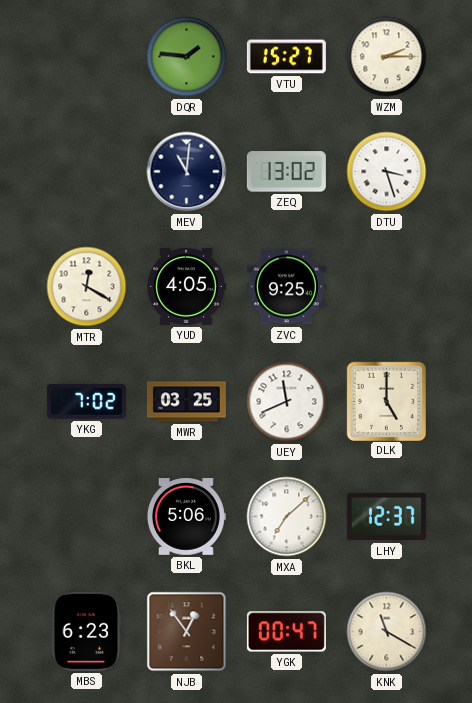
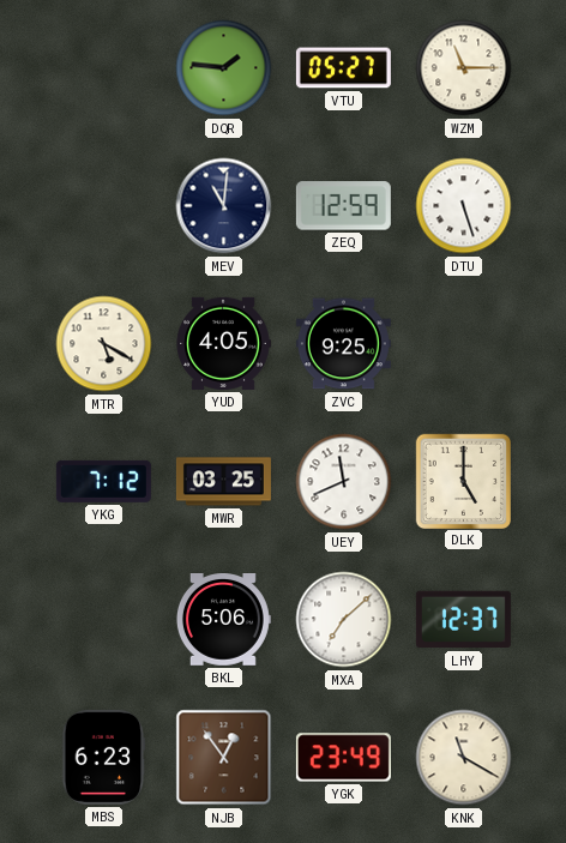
VTU: 15:27 -> 05:27
WZM: 2:15 -> 11:15
ZEQ: 13:02 -> 12:59
DTU: 3:27 -> 5:27
MTR: 12:20 -> 5:20
YKG: 7:02 -> 7:12
YGK: 00:47 -> 23:49
